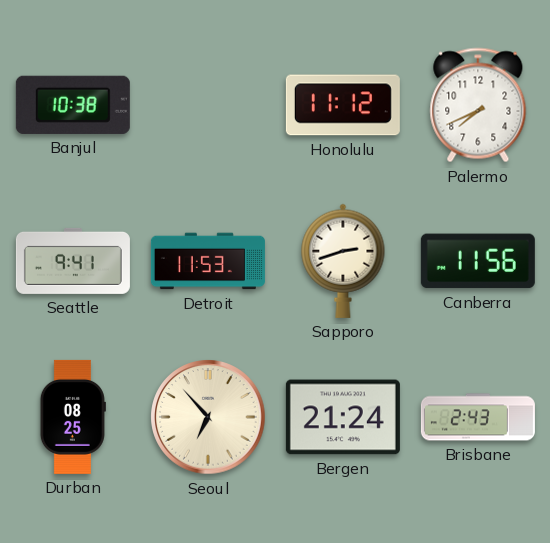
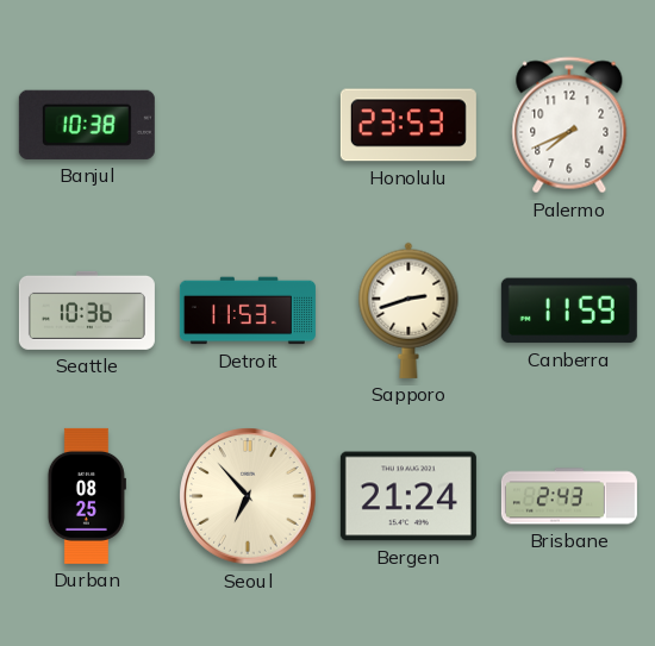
Honolulu: 11:12 -> 23:53
Seattle: 9:41 -> 10:36
Canberra: 11:56 -> 11:59
